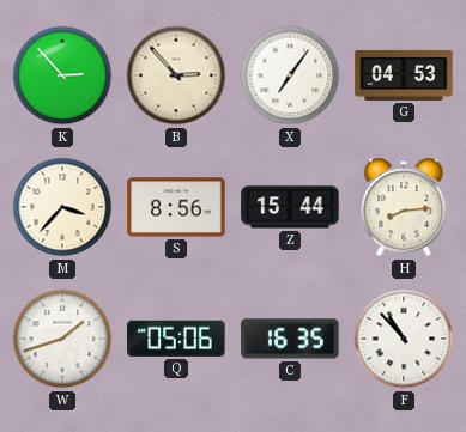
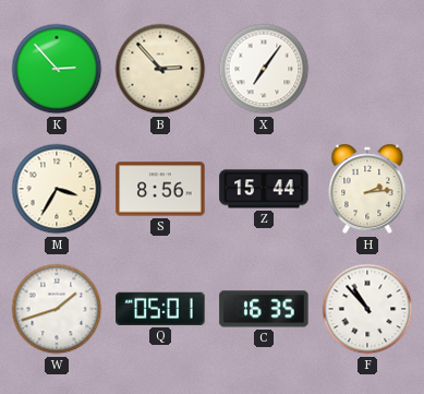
G: 04:53 -> none
M: 3:37 -> 3:35
H: 8:14 -> 2:14
Q: 05:06 -> 05:01
